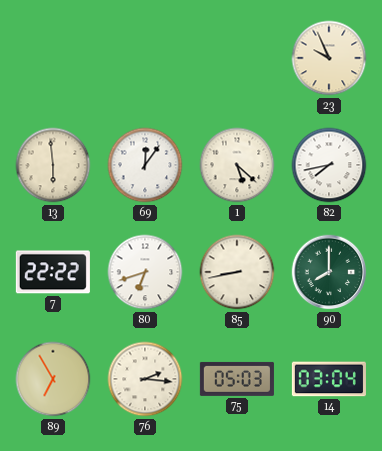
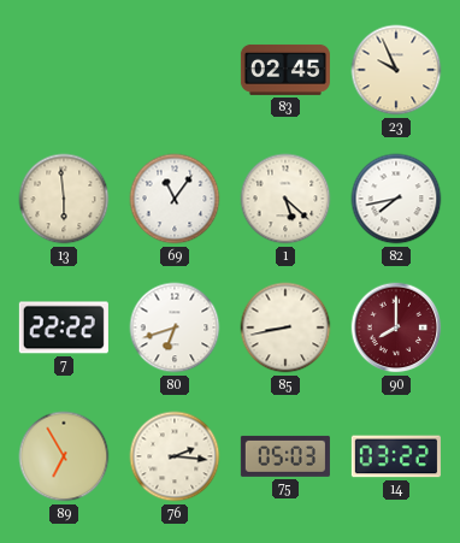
83: none -> 02:45
69: 12:06 -> 11:06
90 dial: green -> burgundy
14: 03:04 -> 03:22
